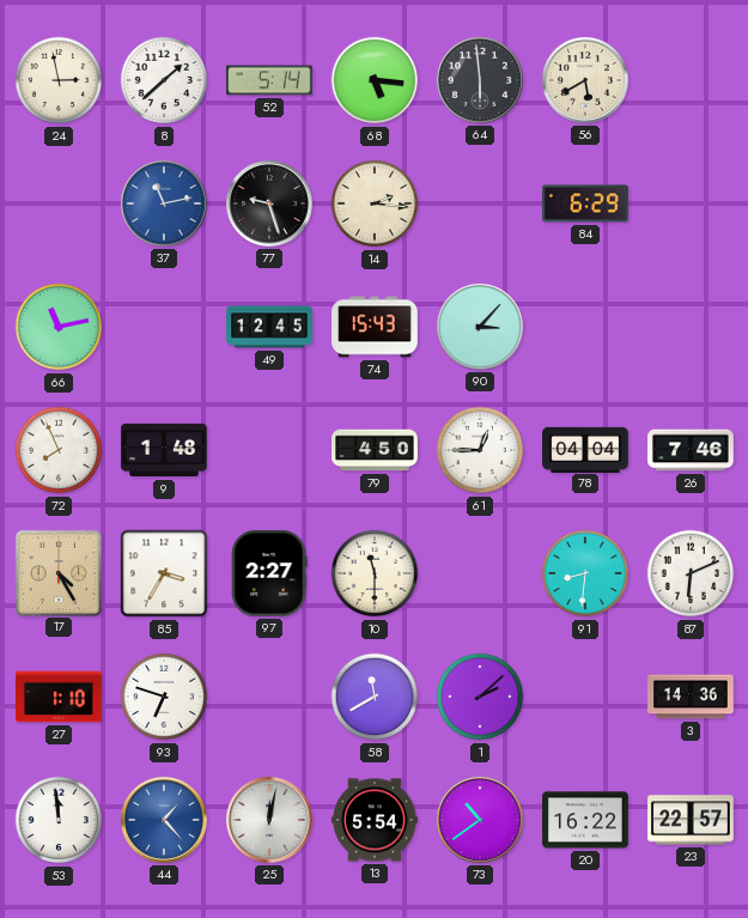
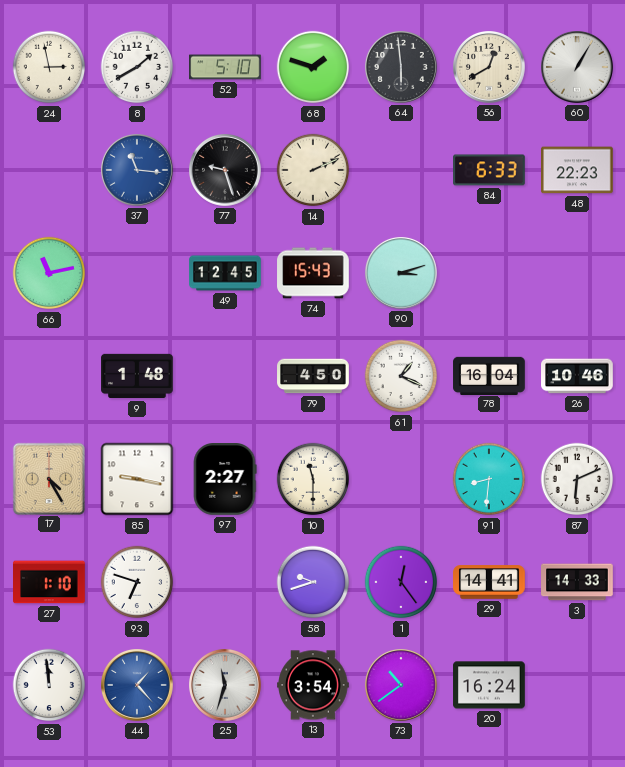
8: 1:38 -> 1:40
52: 5:14 -> 5:10
68: 5:16 -> 1:48
56: 5:40 -> 12:40
60: none -> 1:05
37: 11:13 -> 11:16
14: 2:16 -> 2:11
84: 6:29 -> 6:33
48: none -> 22:23
90: 3:07 -> 3:12
72: 7:56 -> none
61: 12:45 -> 1:19
78: 04:04 -> 16:04
26: 7:46 -> 10:46
85: 3:35 -> 9:17
58: 11:40 -> 9:42
1: 2:08 -> 12:24
29: none -> 14:41
3: 14:36 -> 14:33
25: 12:02 -> 11:33
13: 5:54 -> 3:54
20: 16:22 -> 16:24
23: 22:57 -> none
